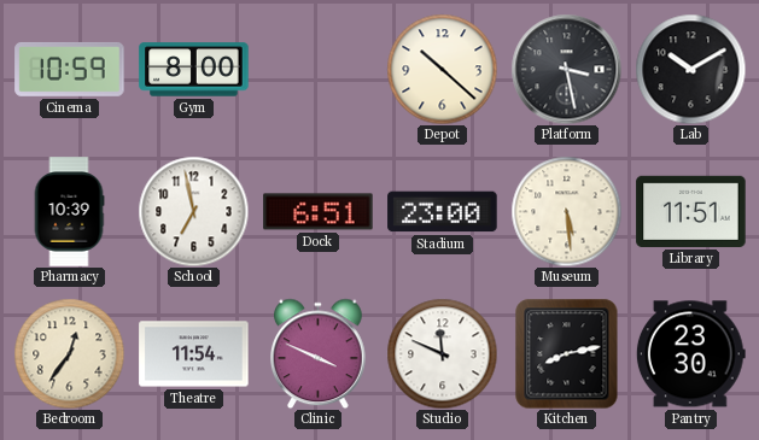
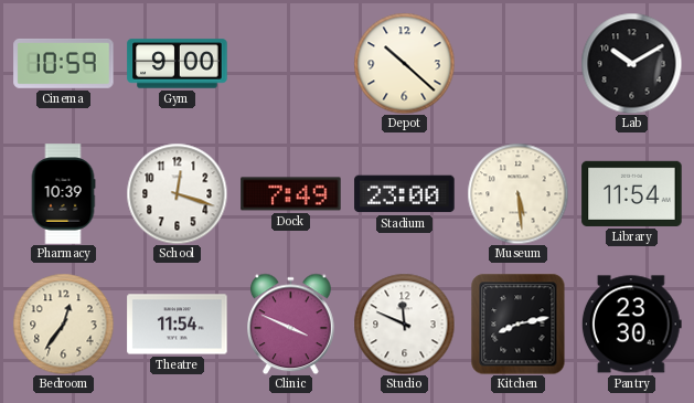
Gym: 8:00 -> 9:00
Platform: 3:28 -> none
School: 6:58 -> 12:18
Dock: 6:51 -> 7:49
Library: 11:51 -> 11:54
